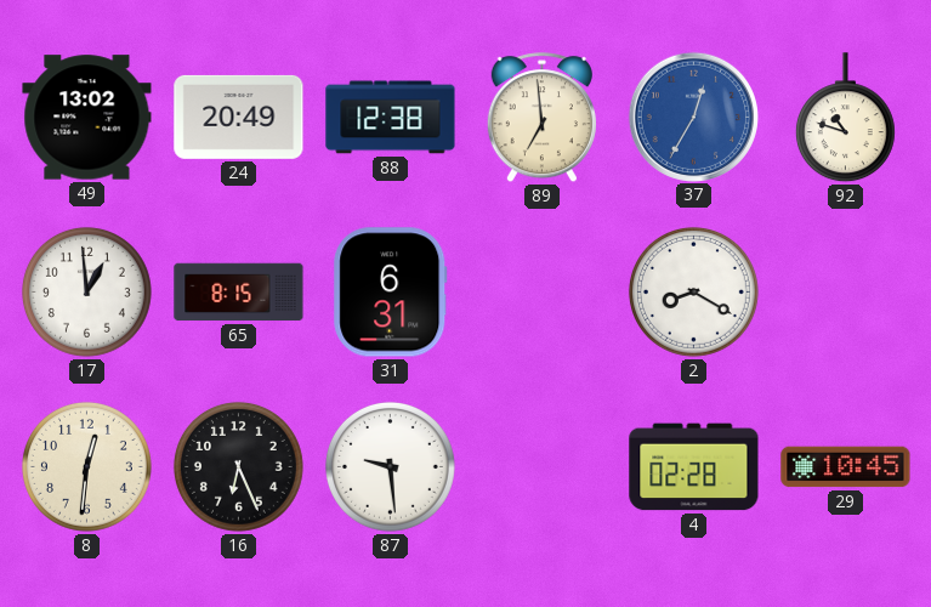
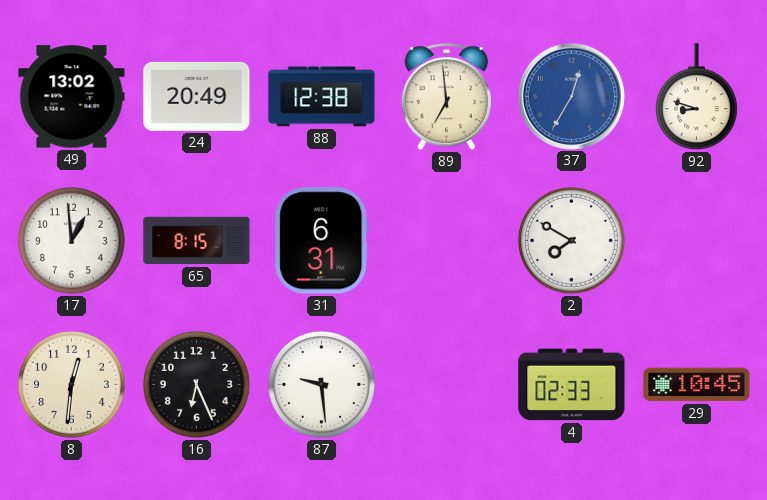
92: 10:48 -> 8:48
2: 8:20 -> 7:50
4: 02:28 -> 02:33
